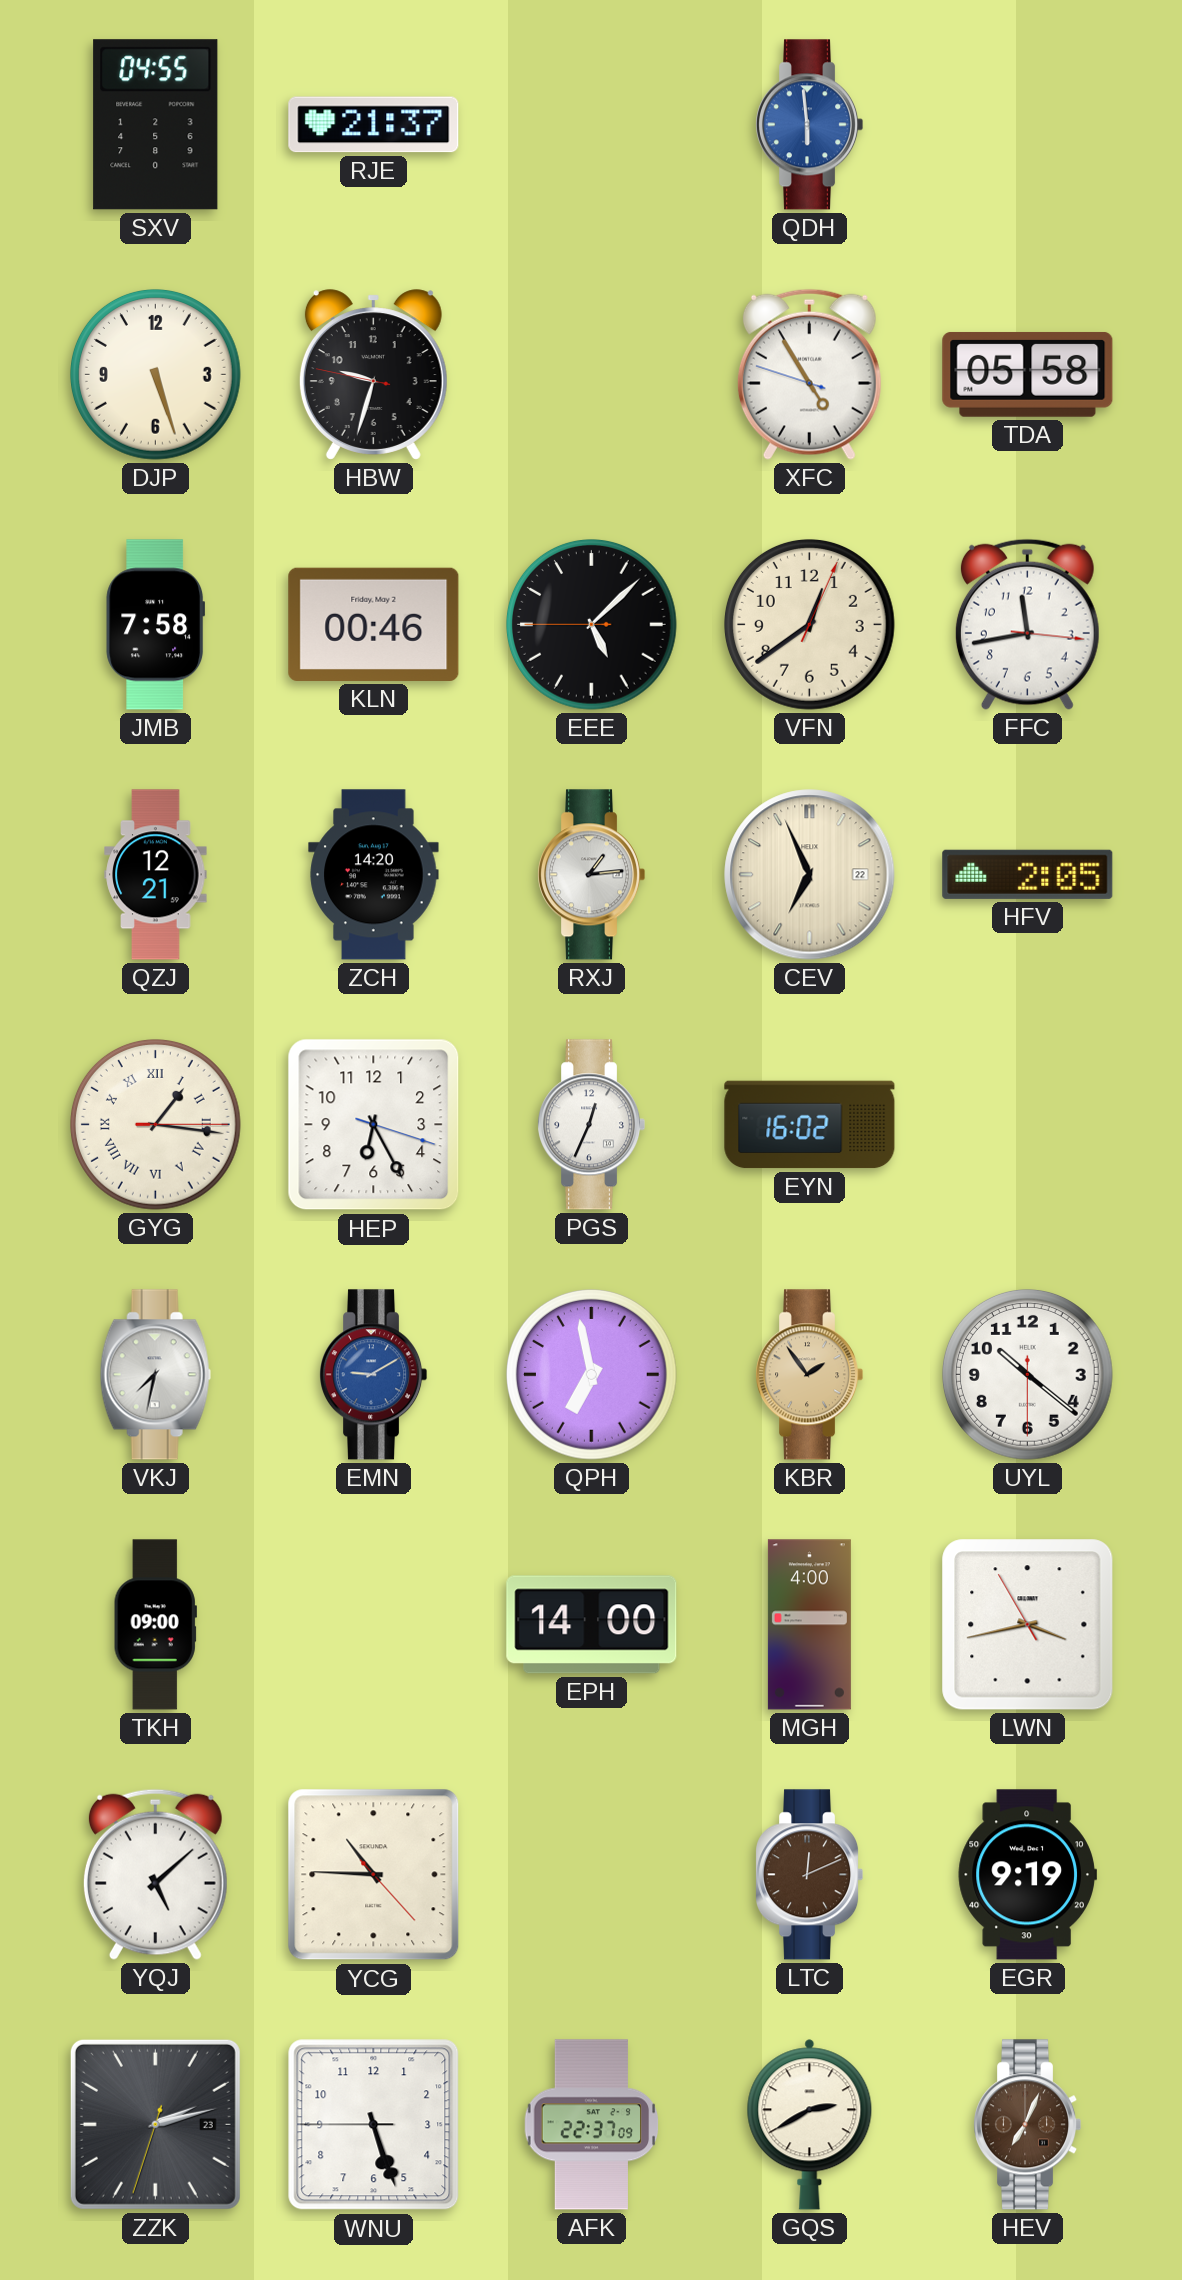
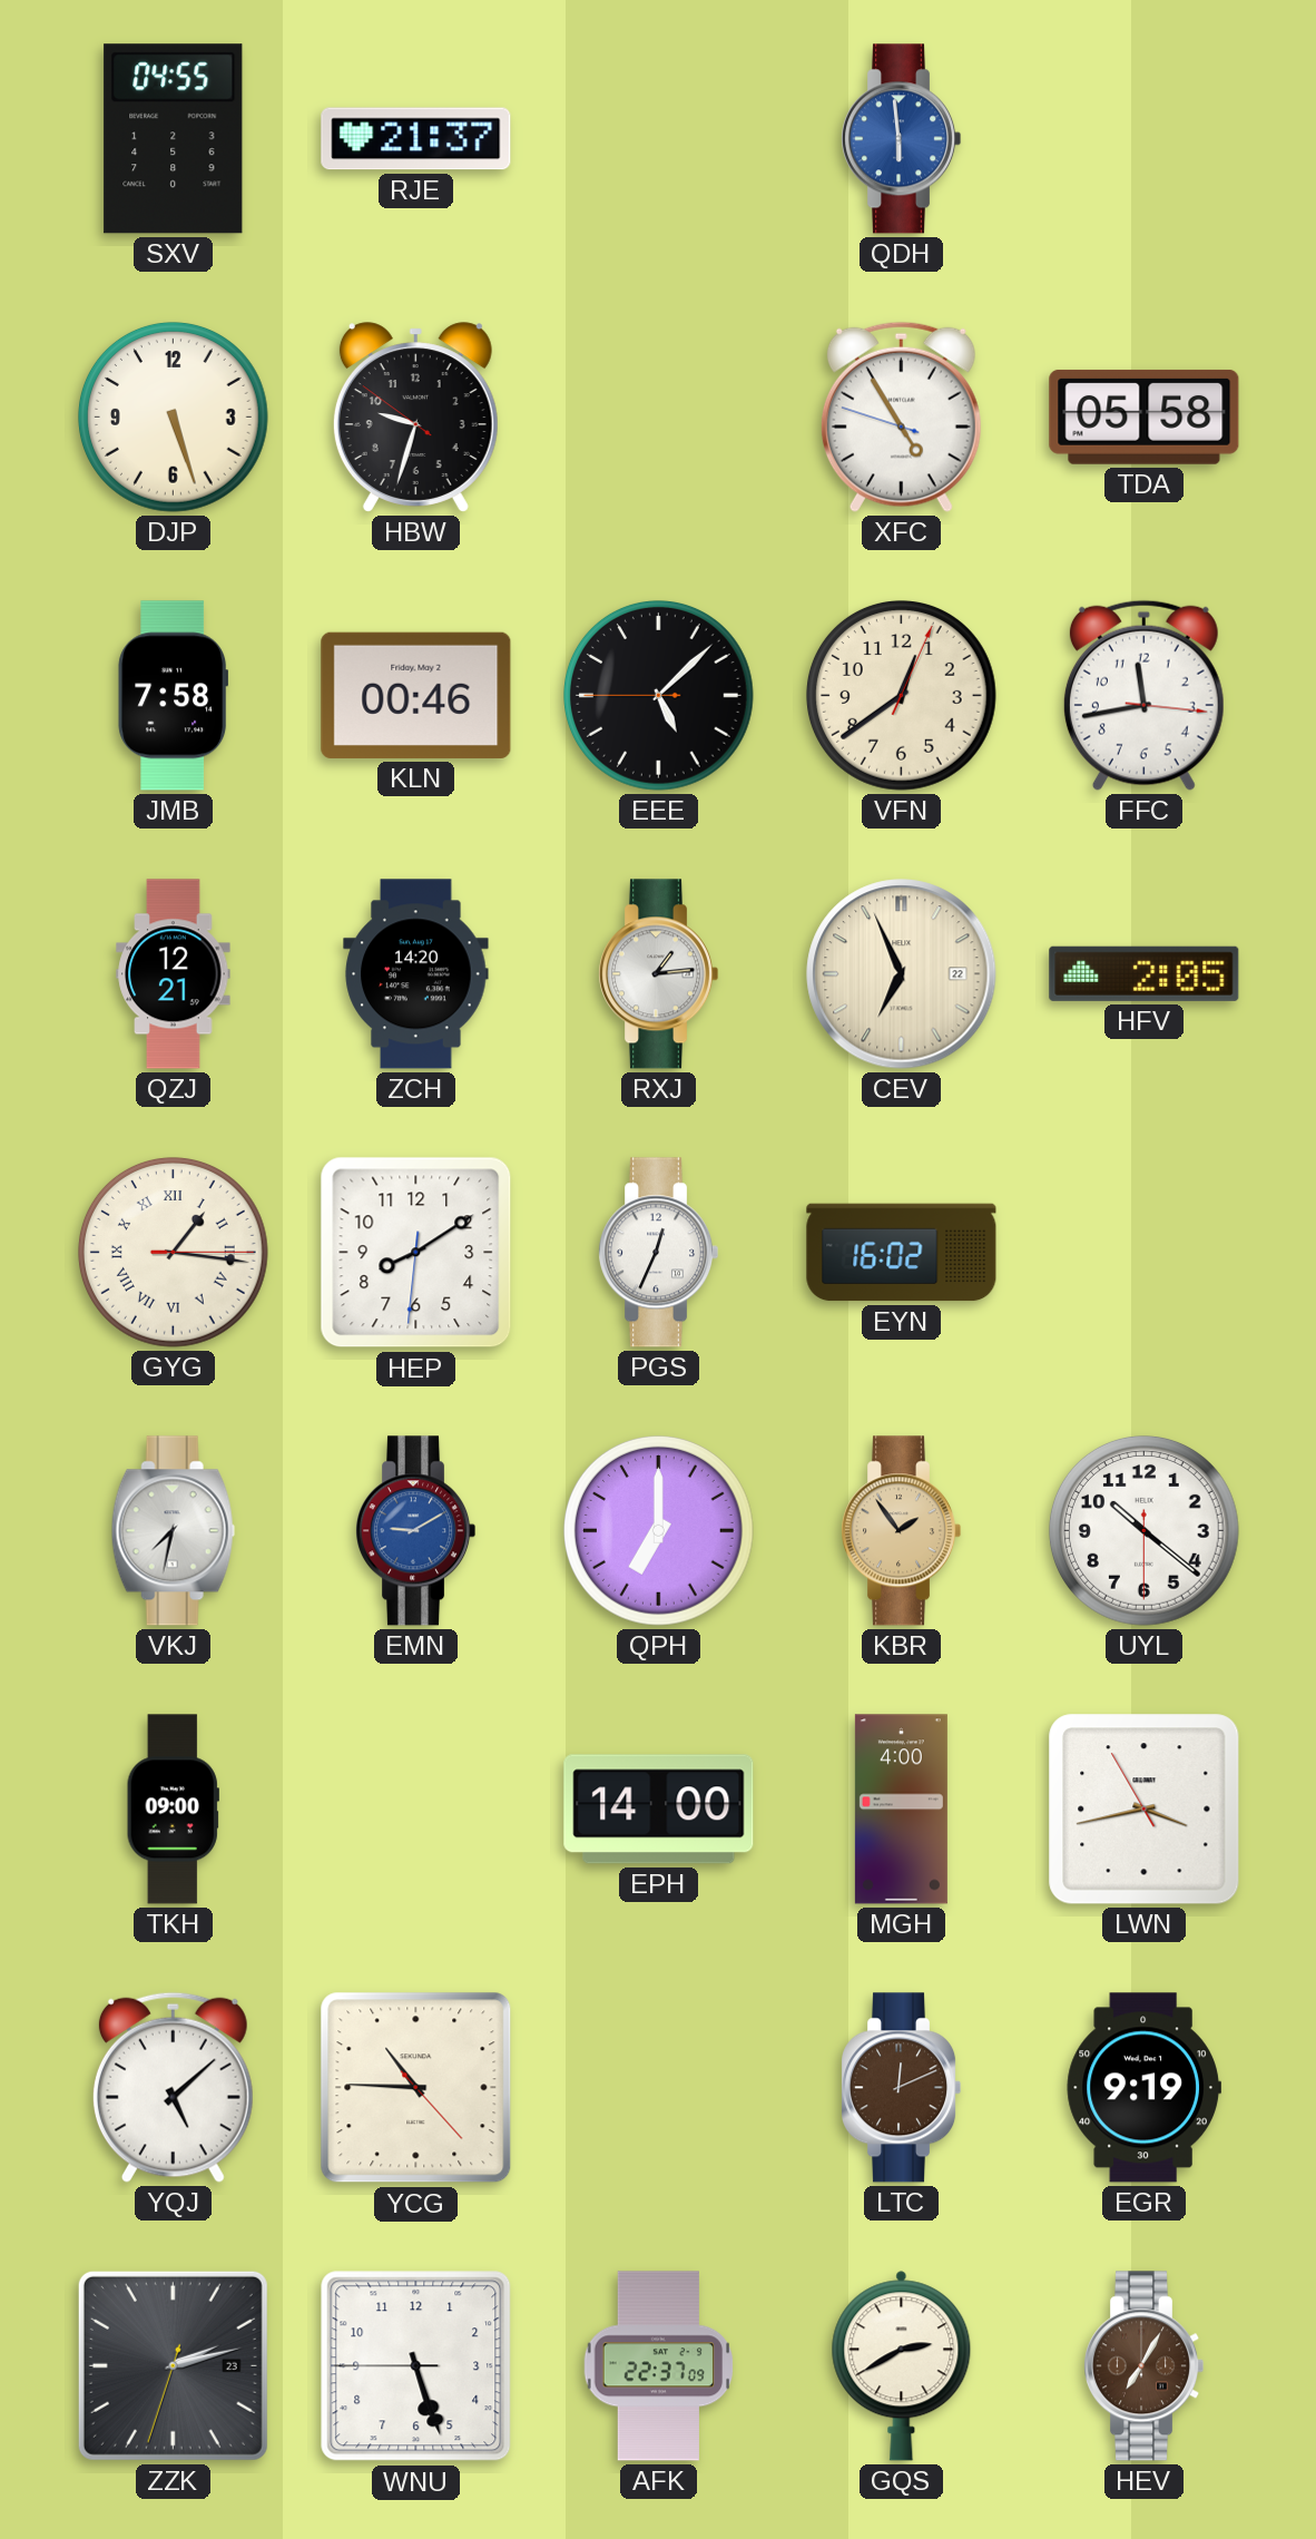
HBW: 9:32:47 -> 9:32:51
HEP: 6:25 -> 8:09
QPH: 6:58 -> 7:00
HEV: 7:04 -> 7:05
